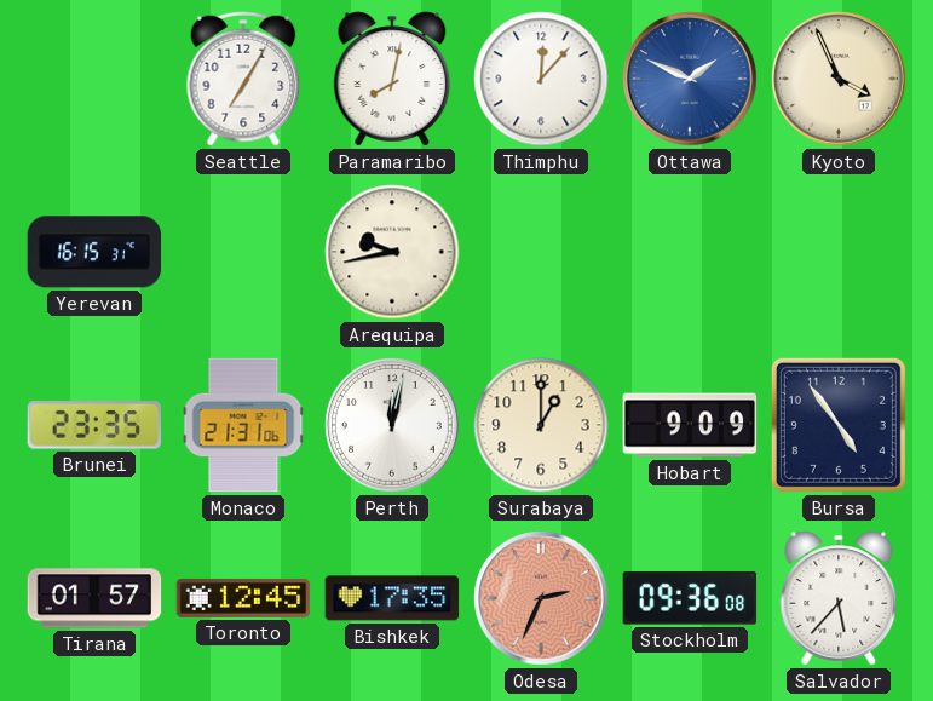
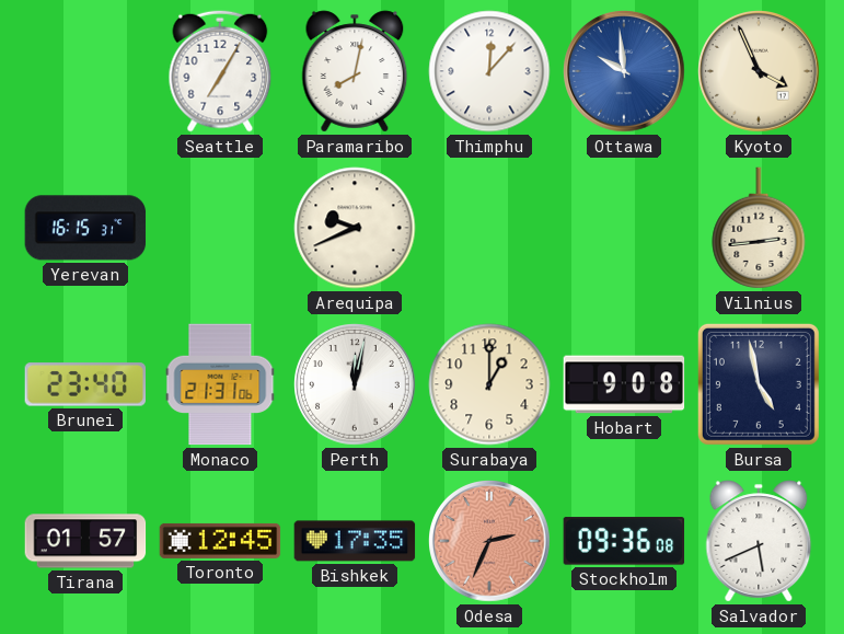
Ottawa: 1:49 -> 9:59
Arequipa: 9:43 -> 9:41
Vilnius: none -> 2:44
Brunei: 23:35 -> 23:40
Hobart: 9:09 -> 9:08
Bursa: 4:54 -> 4:58
Salvador: 5:37 -> 5:41
